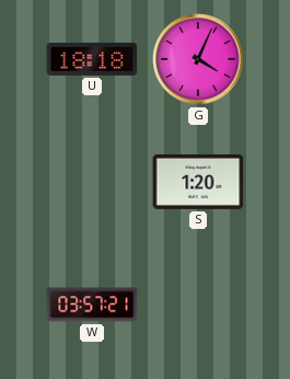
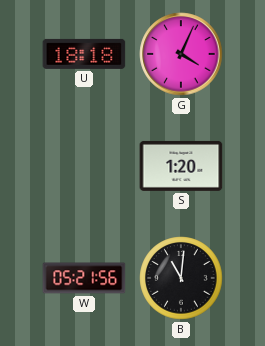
W: 03:57 -> 05:21
B: none -> 11:01
